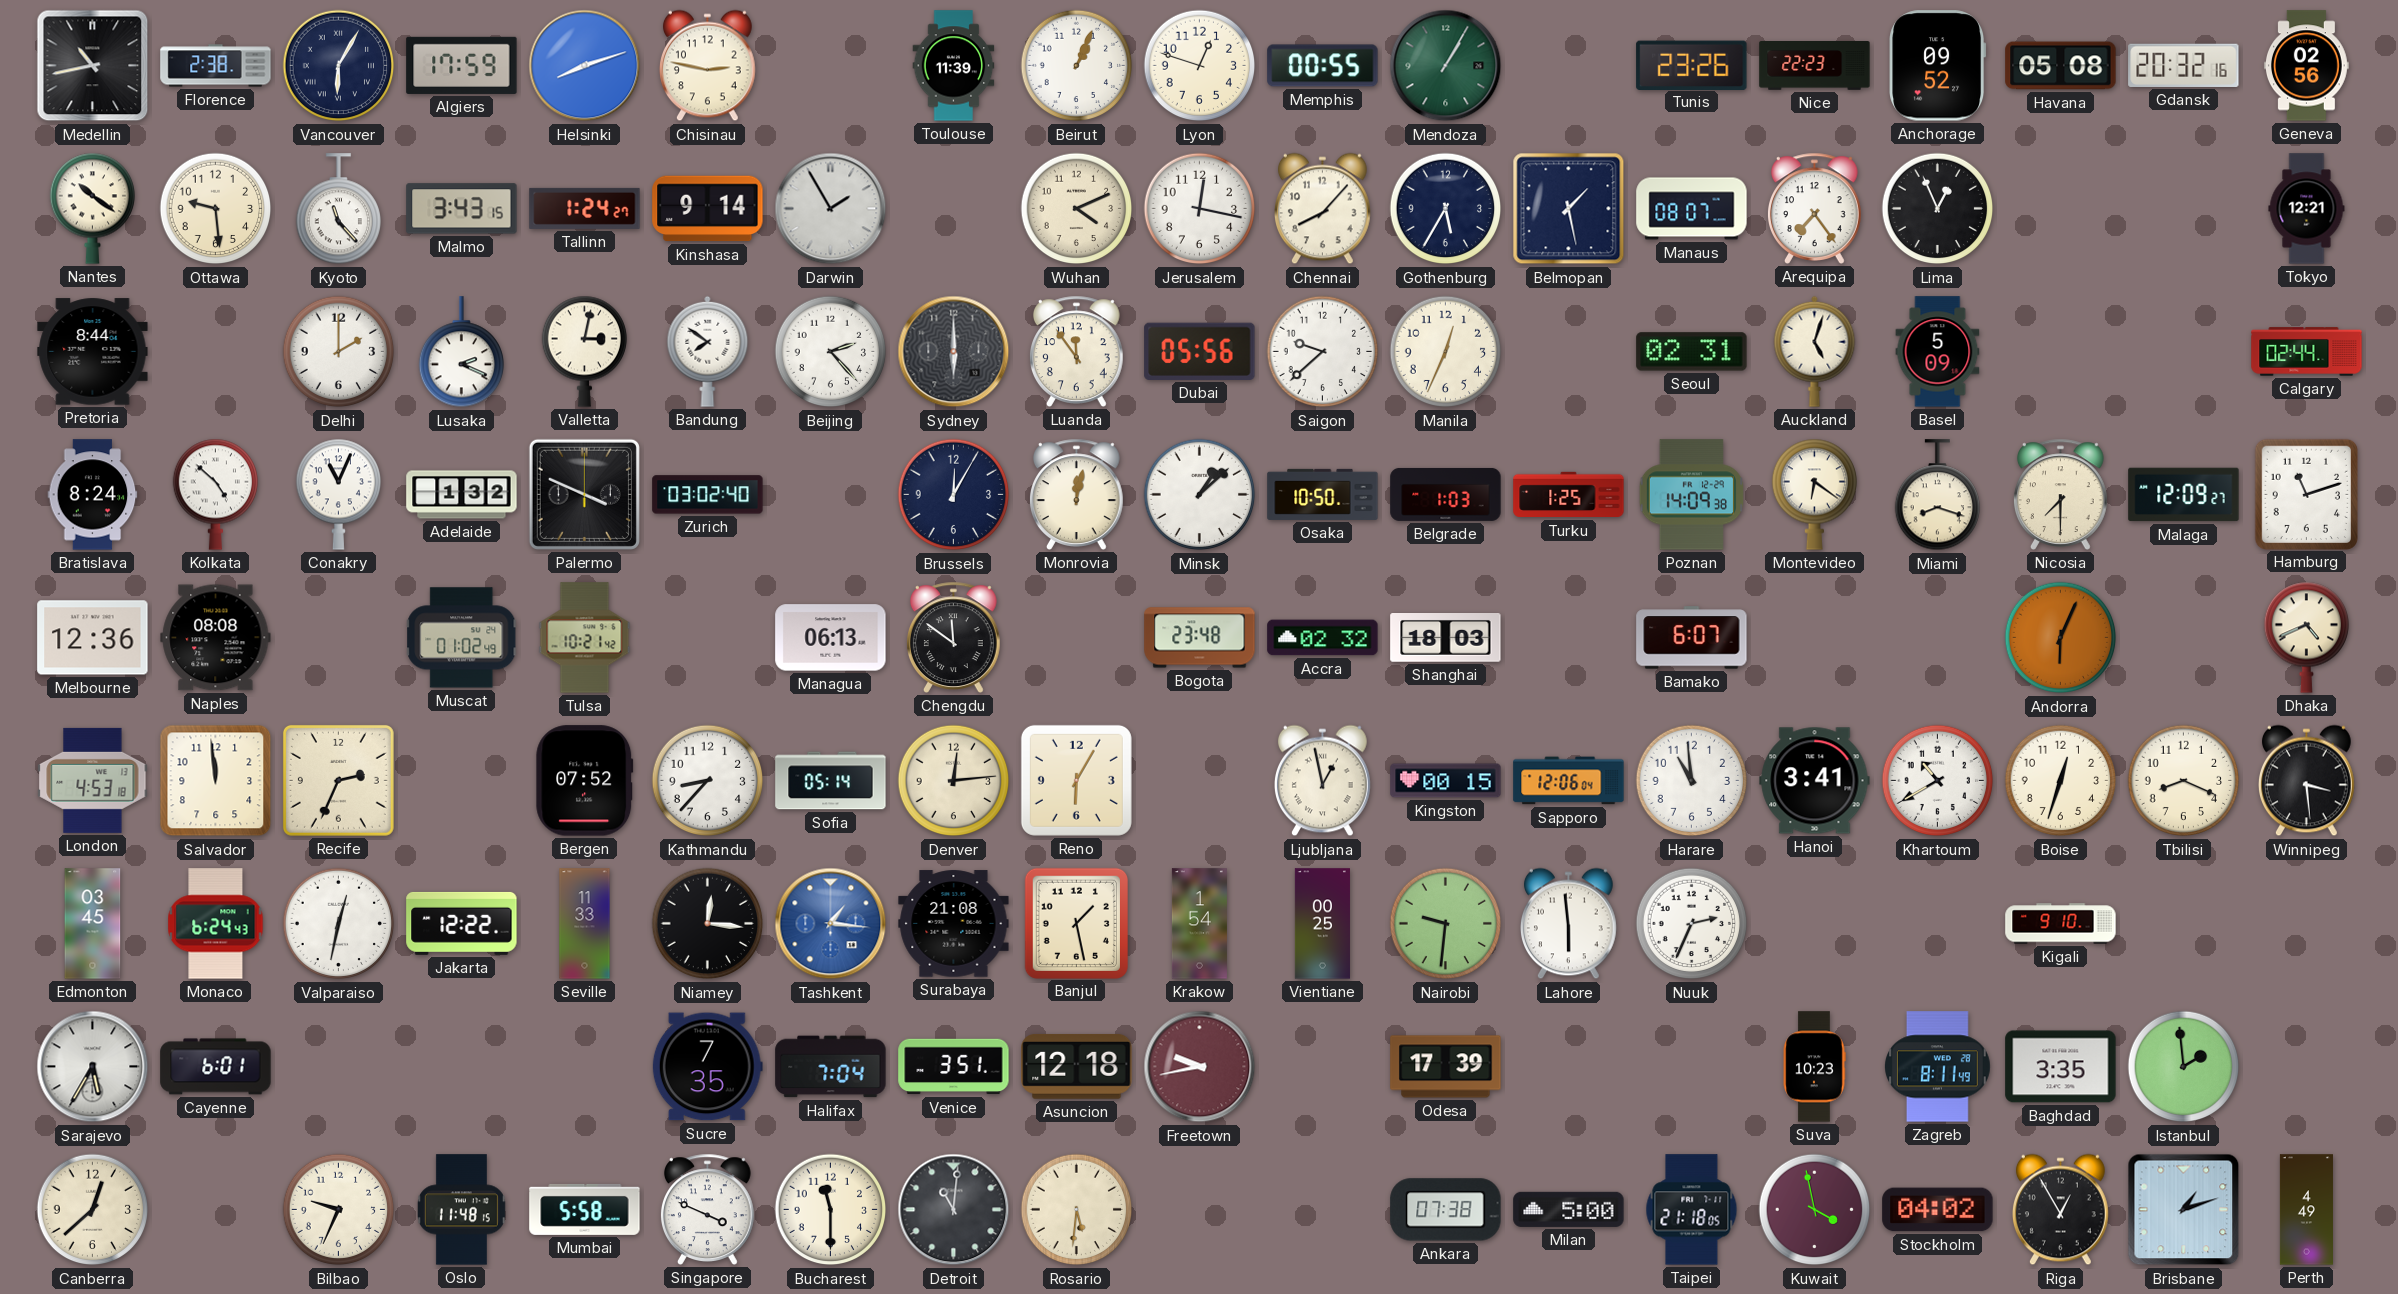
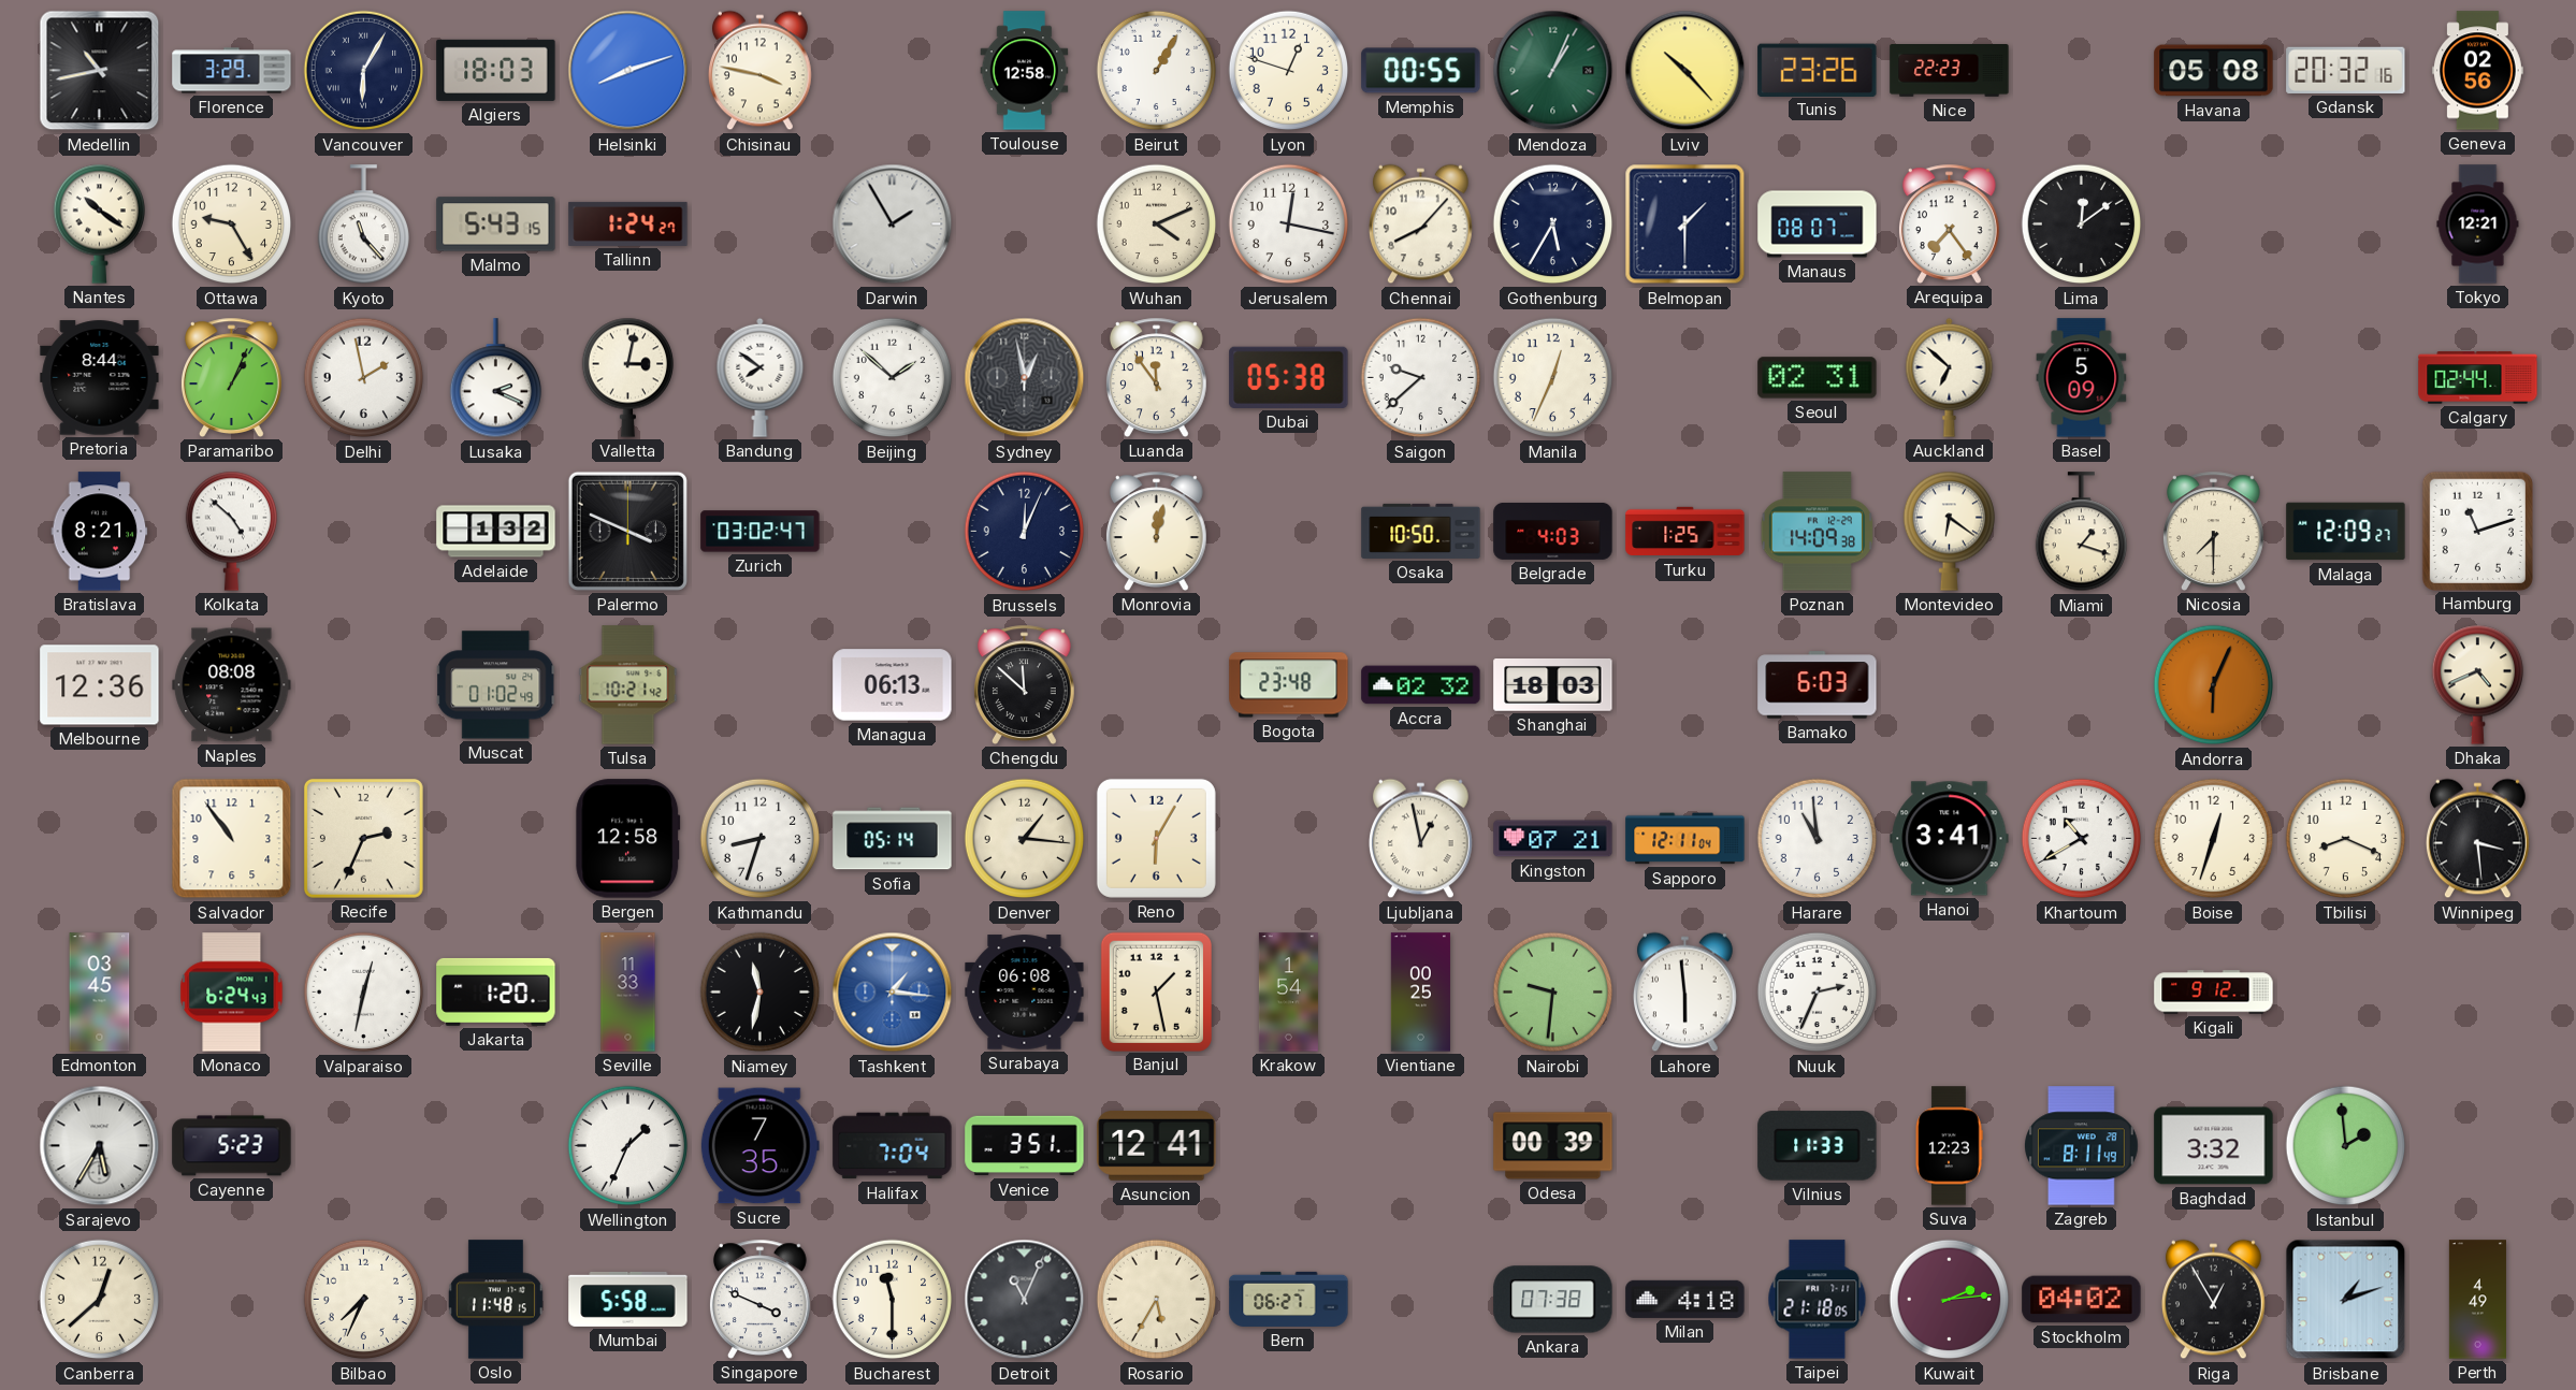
Florence: 2:38 -> 3:29
Algiers: 17:59 -> 18:03
Chisinau: 2:47 -> 3:47
Toulouse: 11:39 -> 12:58
Beirut: 1:04 -> 1:05
Mendoza: 1:05 -> 1:04
Lviv: none -> 10:23
Anchorage: 09:52 -> none
Ottawa: 9:29 -> 9:25
Malmo: 3:43 -> 5:43
Kinshasa: 9:14 -> none
Belmopan: 1:28 -> 1:30
Lima: 12:56 -> 12:09
Paramaribo: none -> 1:04
Delhi: 2:00 -> 1:58
Beijing: 2:23 -> 1:52
Sydney: 6:00 -> 12:58
Dubai: 05:56 -> 05:38
Auckland: 5:03 -> 6:52
Bratislava: 8:24 -> 8:21
Conakry: 11:04 -> none
Zurich: 03:02:40 -> 03:02:47
Brussels: 12:05 -> 12:04
Minsk: 1:08 -> none
Belgrade: 1:03 -> 4:03
Miami: 8:18 -> 1:18
Chengdu: 11:51 -> 11:52
Bamako: 6:07 -> 6:03
London: 4:53 -> none
Salvador: 11:59 -> 10:54
Bergen: 07:52 -> 12:58
Kathmandu: 8:37 -> 8:33
Denver: 12:14 -> 1:16
Kingston: 00:15 -> 07:21
Sapporo: 12:06 -> 12:11
Jakarta: 12:22 -> 1:20
Niamey: 12:16 -> 11:32
Surabaya: 21:08 -> 06:08
Kigali: 9:10 -> 9:12
Cayenne: 6:01 -> 5:23
Wellington: none -> 1:34
Asuncion: 12:18 -> 12:41
Freetown: 9:43 -> none
Odesa: 17:39 -> 00:39
Vilnius: none -> 11:33
Suva: 10:23 -> 12:23
Baghdad: 3:35 -> 3:32
Bilbao: 9:34 -> 7:34
Detroit: 11:01 -> 11:04
Rosario: 5:31 -> 5:35
Bern: none -> 06:27
Milan: 5:00 -> 4:18
Kuwait: 3:58 -> 2:14
